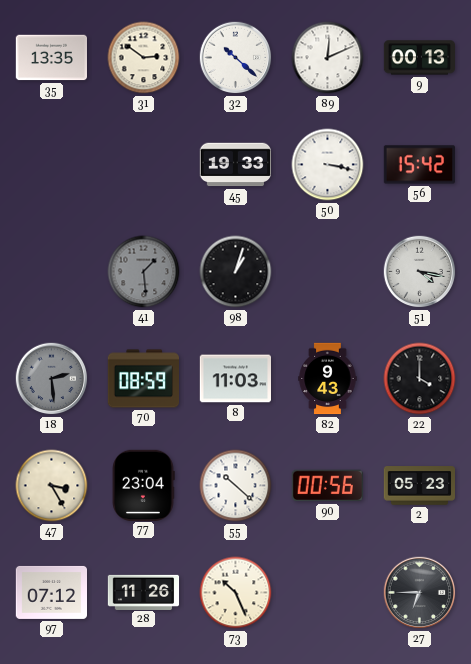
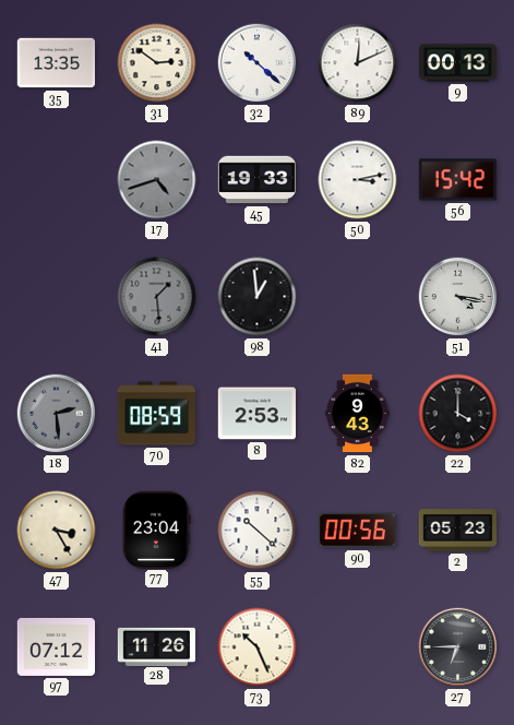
17: none -> 4:42
50: 3:17 -> 3:13
98: 1:03 -> 12:59
8: 11:03 -> 2:53
